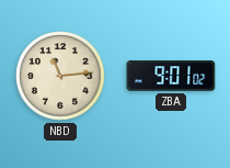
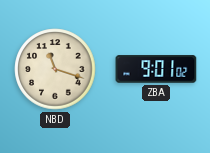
NBD: 11:14 -> 11:18
